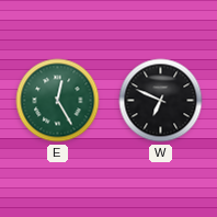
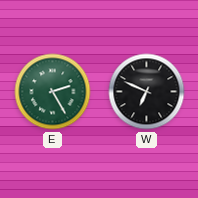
E: 12:25 -> 2:25
